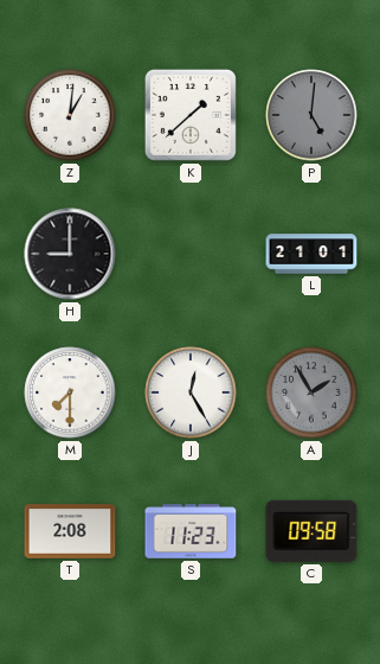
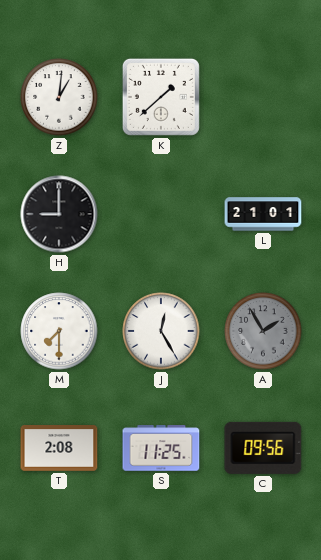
P: 5:01 -> none
S: 11:23 -> 11:25
C: 09:58 -> 09:56
